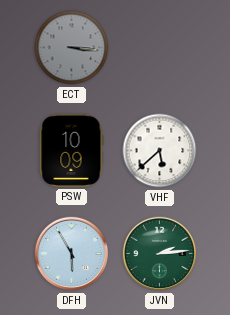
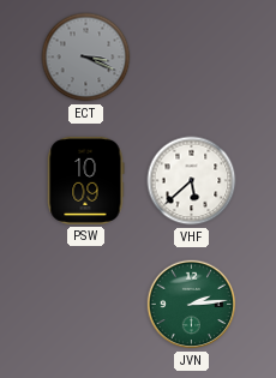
ECT: 3:16 -> 3:19
DFH: 5:55 -> none
